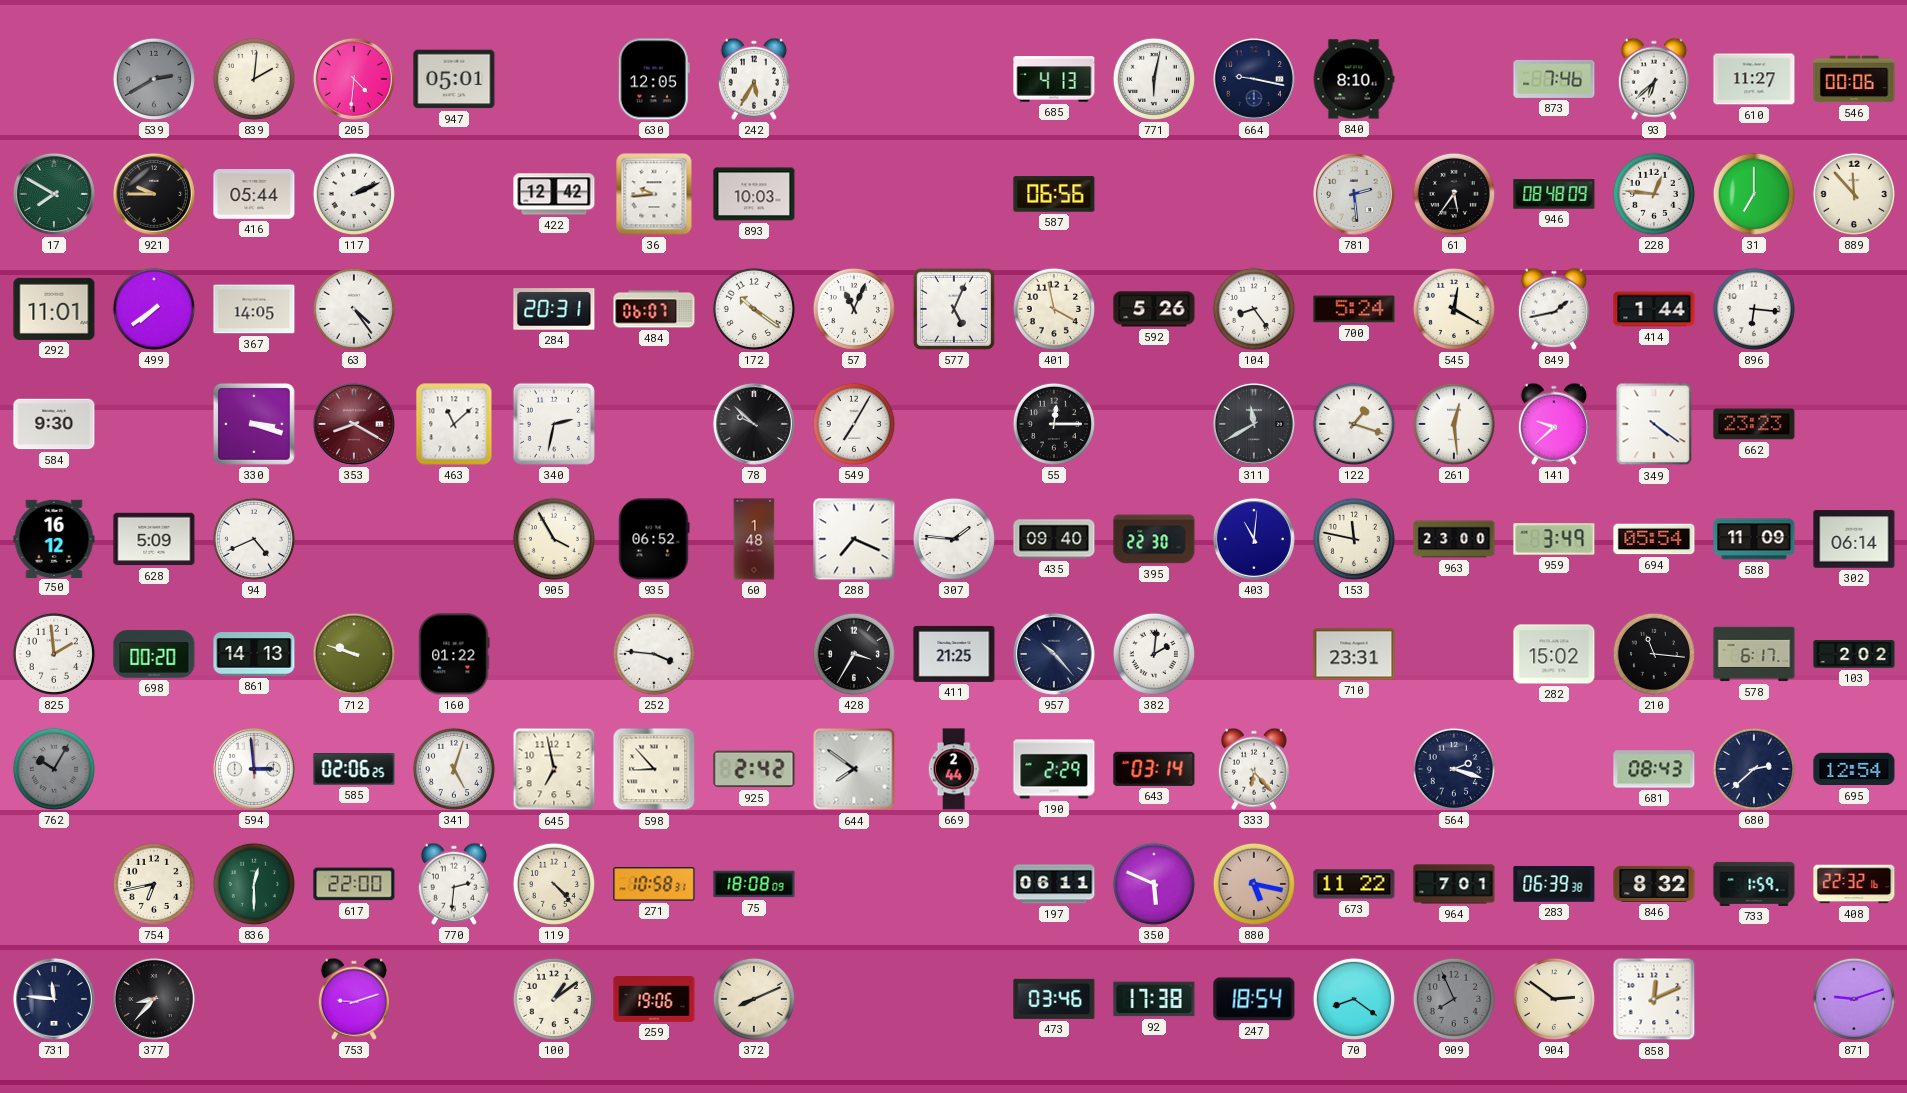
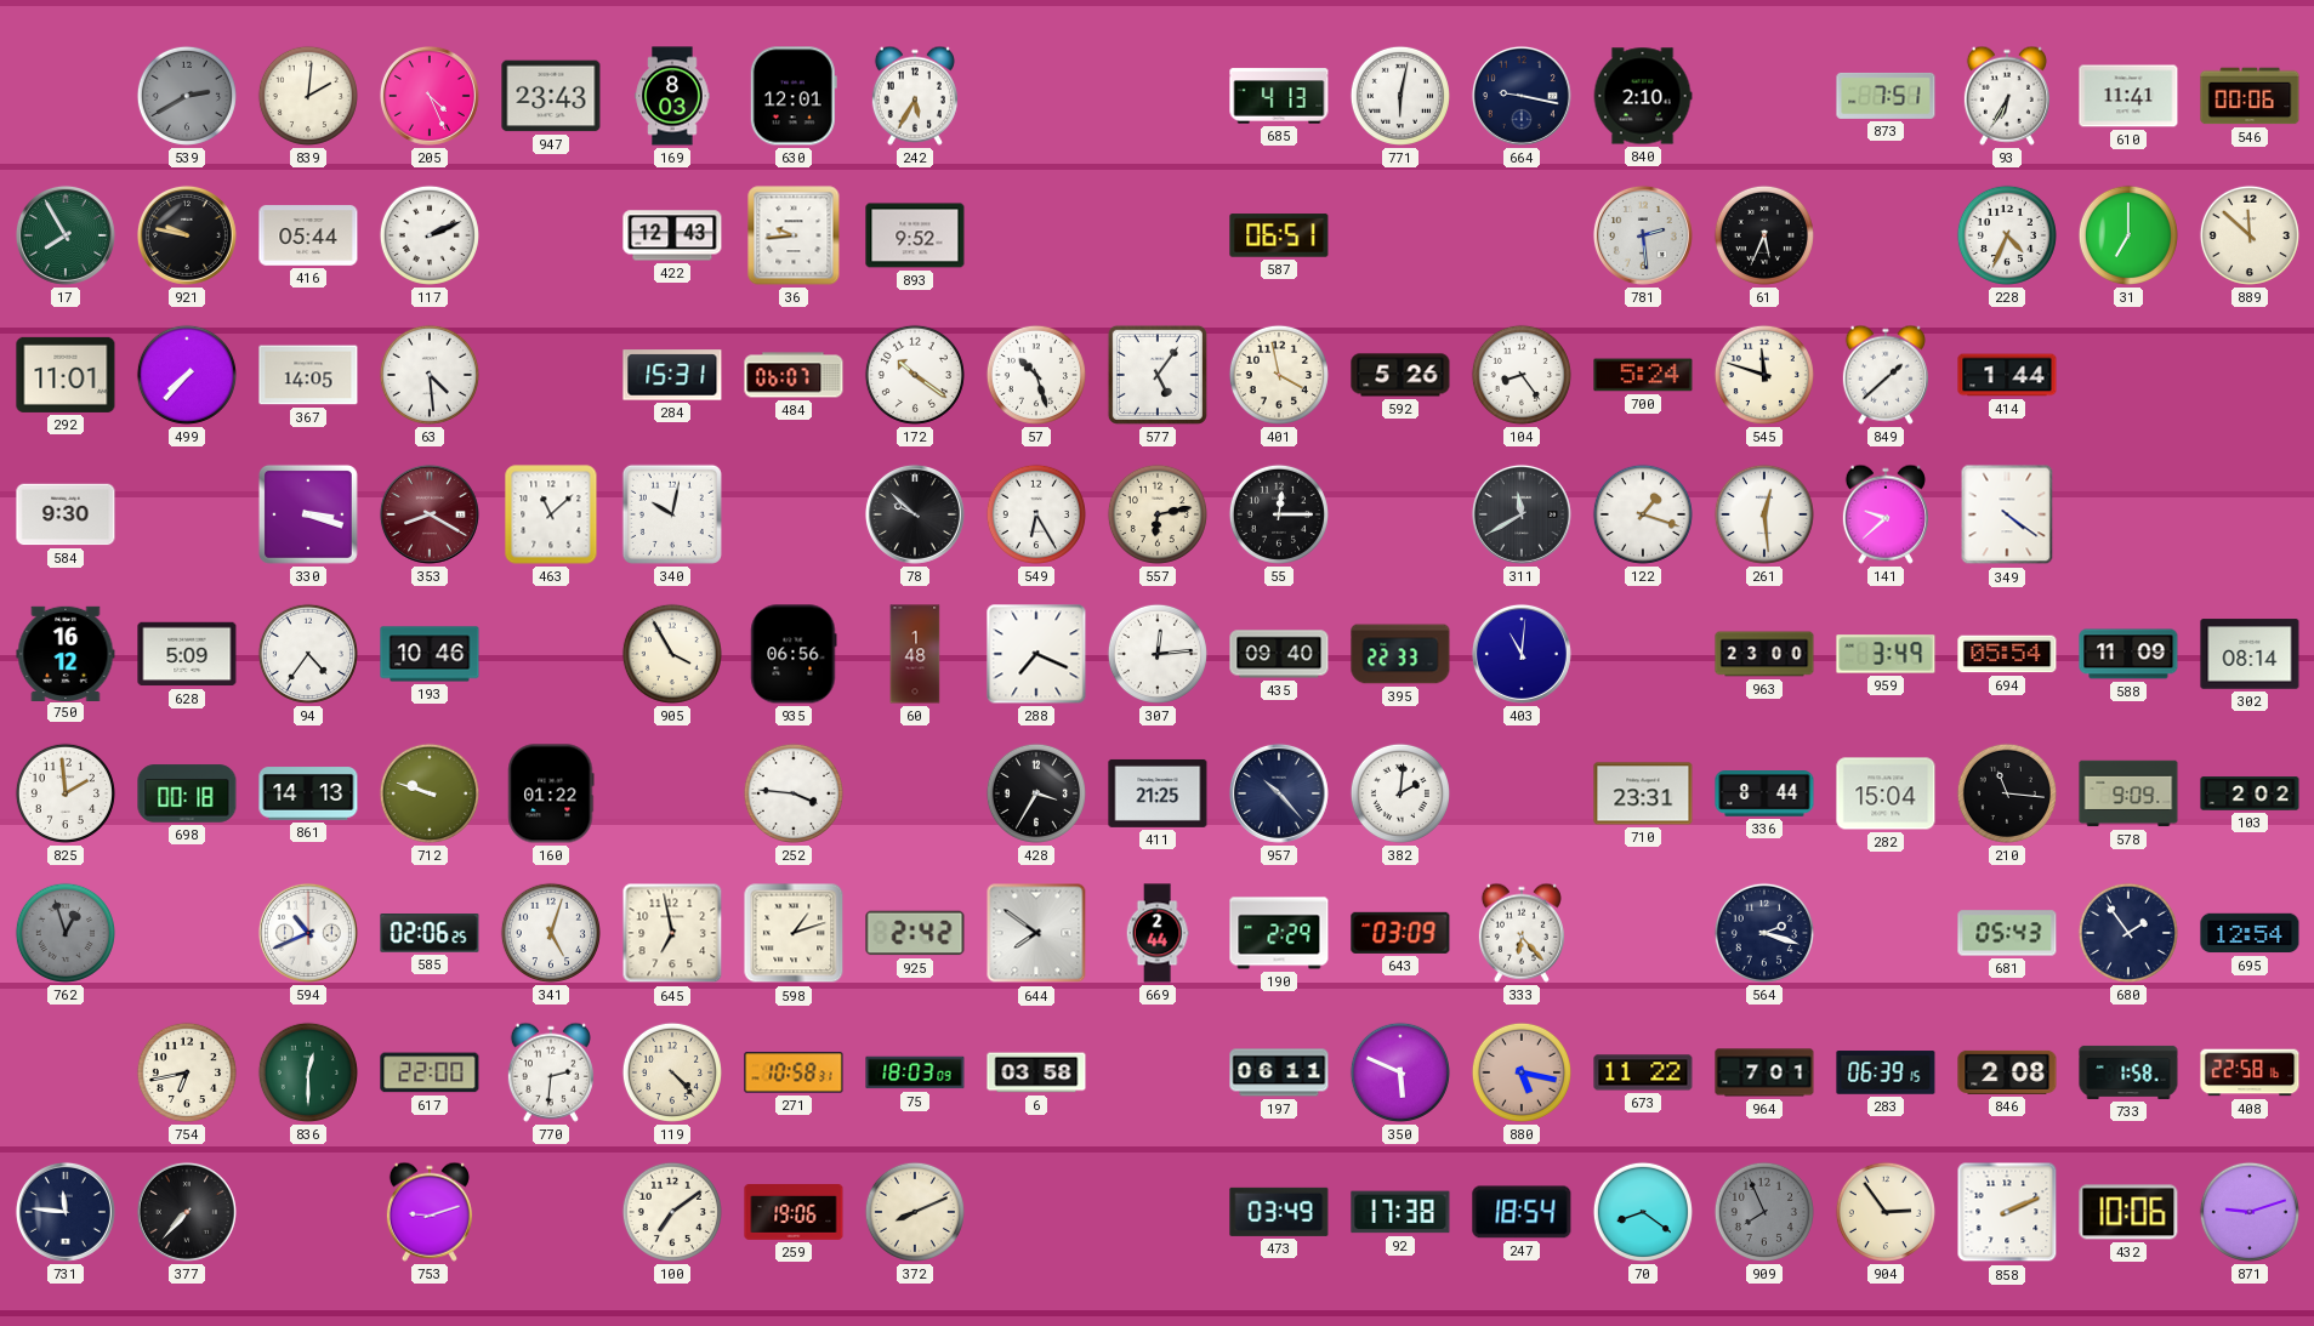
205: 4:31 -> 4:26
947: 05:01 -> 23:43
169: none -> 8:03
630: 12:05 -> 12:01
840: 8:10 -> 2:10
873: 7:46 -> 7:51
93: 6:38 -> 6:35
610: 11:27 -> 11:41
17: 7:50 -> 7:55
921: 9:45 -> 9:47
422: 12:42 -> 12:43
893: 10:03 -> 9:52
587: 06:56 -> 06:51
61: 5:36 -> 5:34
946: 08:48 -> none
228: 12:46 -> 4:34
889: 11:53 -> 11:52
499: 7:39 -> 7:37
63: 4:24 -> 4:29
284: 20:31 -> 15:31
57: 11:04 -> 10:27
577: 5:04 -> 5:06
545: 12:20 -> 11:48
849: 1:43 -> 1:38
896: 6:16 -> none
340: 2:32 -> 10:02
549: 7:05 -> 6:25
557: none -> 6:13
662: 23:23 -> none
94: 4:41 -> 4:36
193: none -> 10:46
935: 06:52 -> 06:56
307: 1:46 -> 12:14
395: 22:30 -> 22:33
153: 11:47 -> none
302: 06:14 -> 08:14
698: 00:20 -> 00:18
336: none -> 8:44
282: 15:02 -> 15:04
578: 6:17 -> 9:09
762: 10:05 -> 12:57
594: 2:59 -> 10:41
598: 8:53 -> 1:12
643: 03:14 -> 03:09
681: 08:43 -> 05:43
680: 2:38 -> 1:54
75: 18:08 -> 18:03
6: none -> 03:58
283: 06:39:38 -> 06:39:15
846: 8:32 -> 2:08
733: 1:59 -> 1:58
408: 22:32 -> 22:58
377: 8:37 -> 7:37
100: 1:09 -> 7:09
473: 03:46 -> 03:49
904: 2:51 -> 2:54
858: 12:11 -> 2:11
432: none -> 10:06
